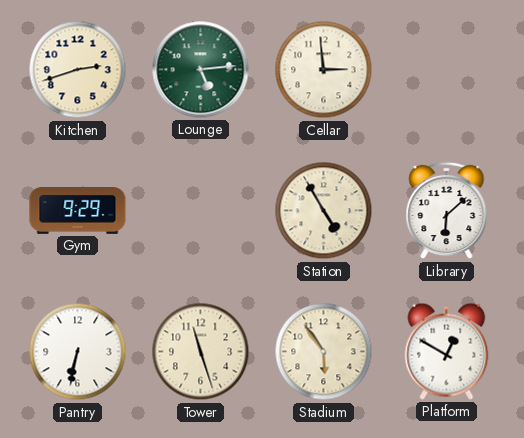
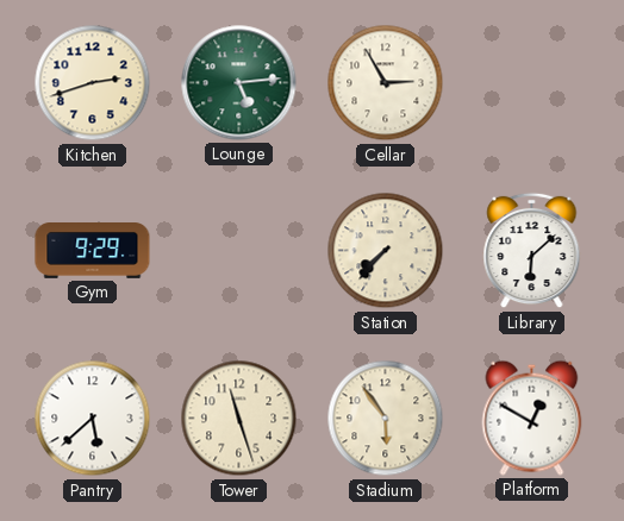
Cellar: 2:59 -> 2:55
Station: 4:55 -> 7:37
Pantry: 6:32 -> 5:38
